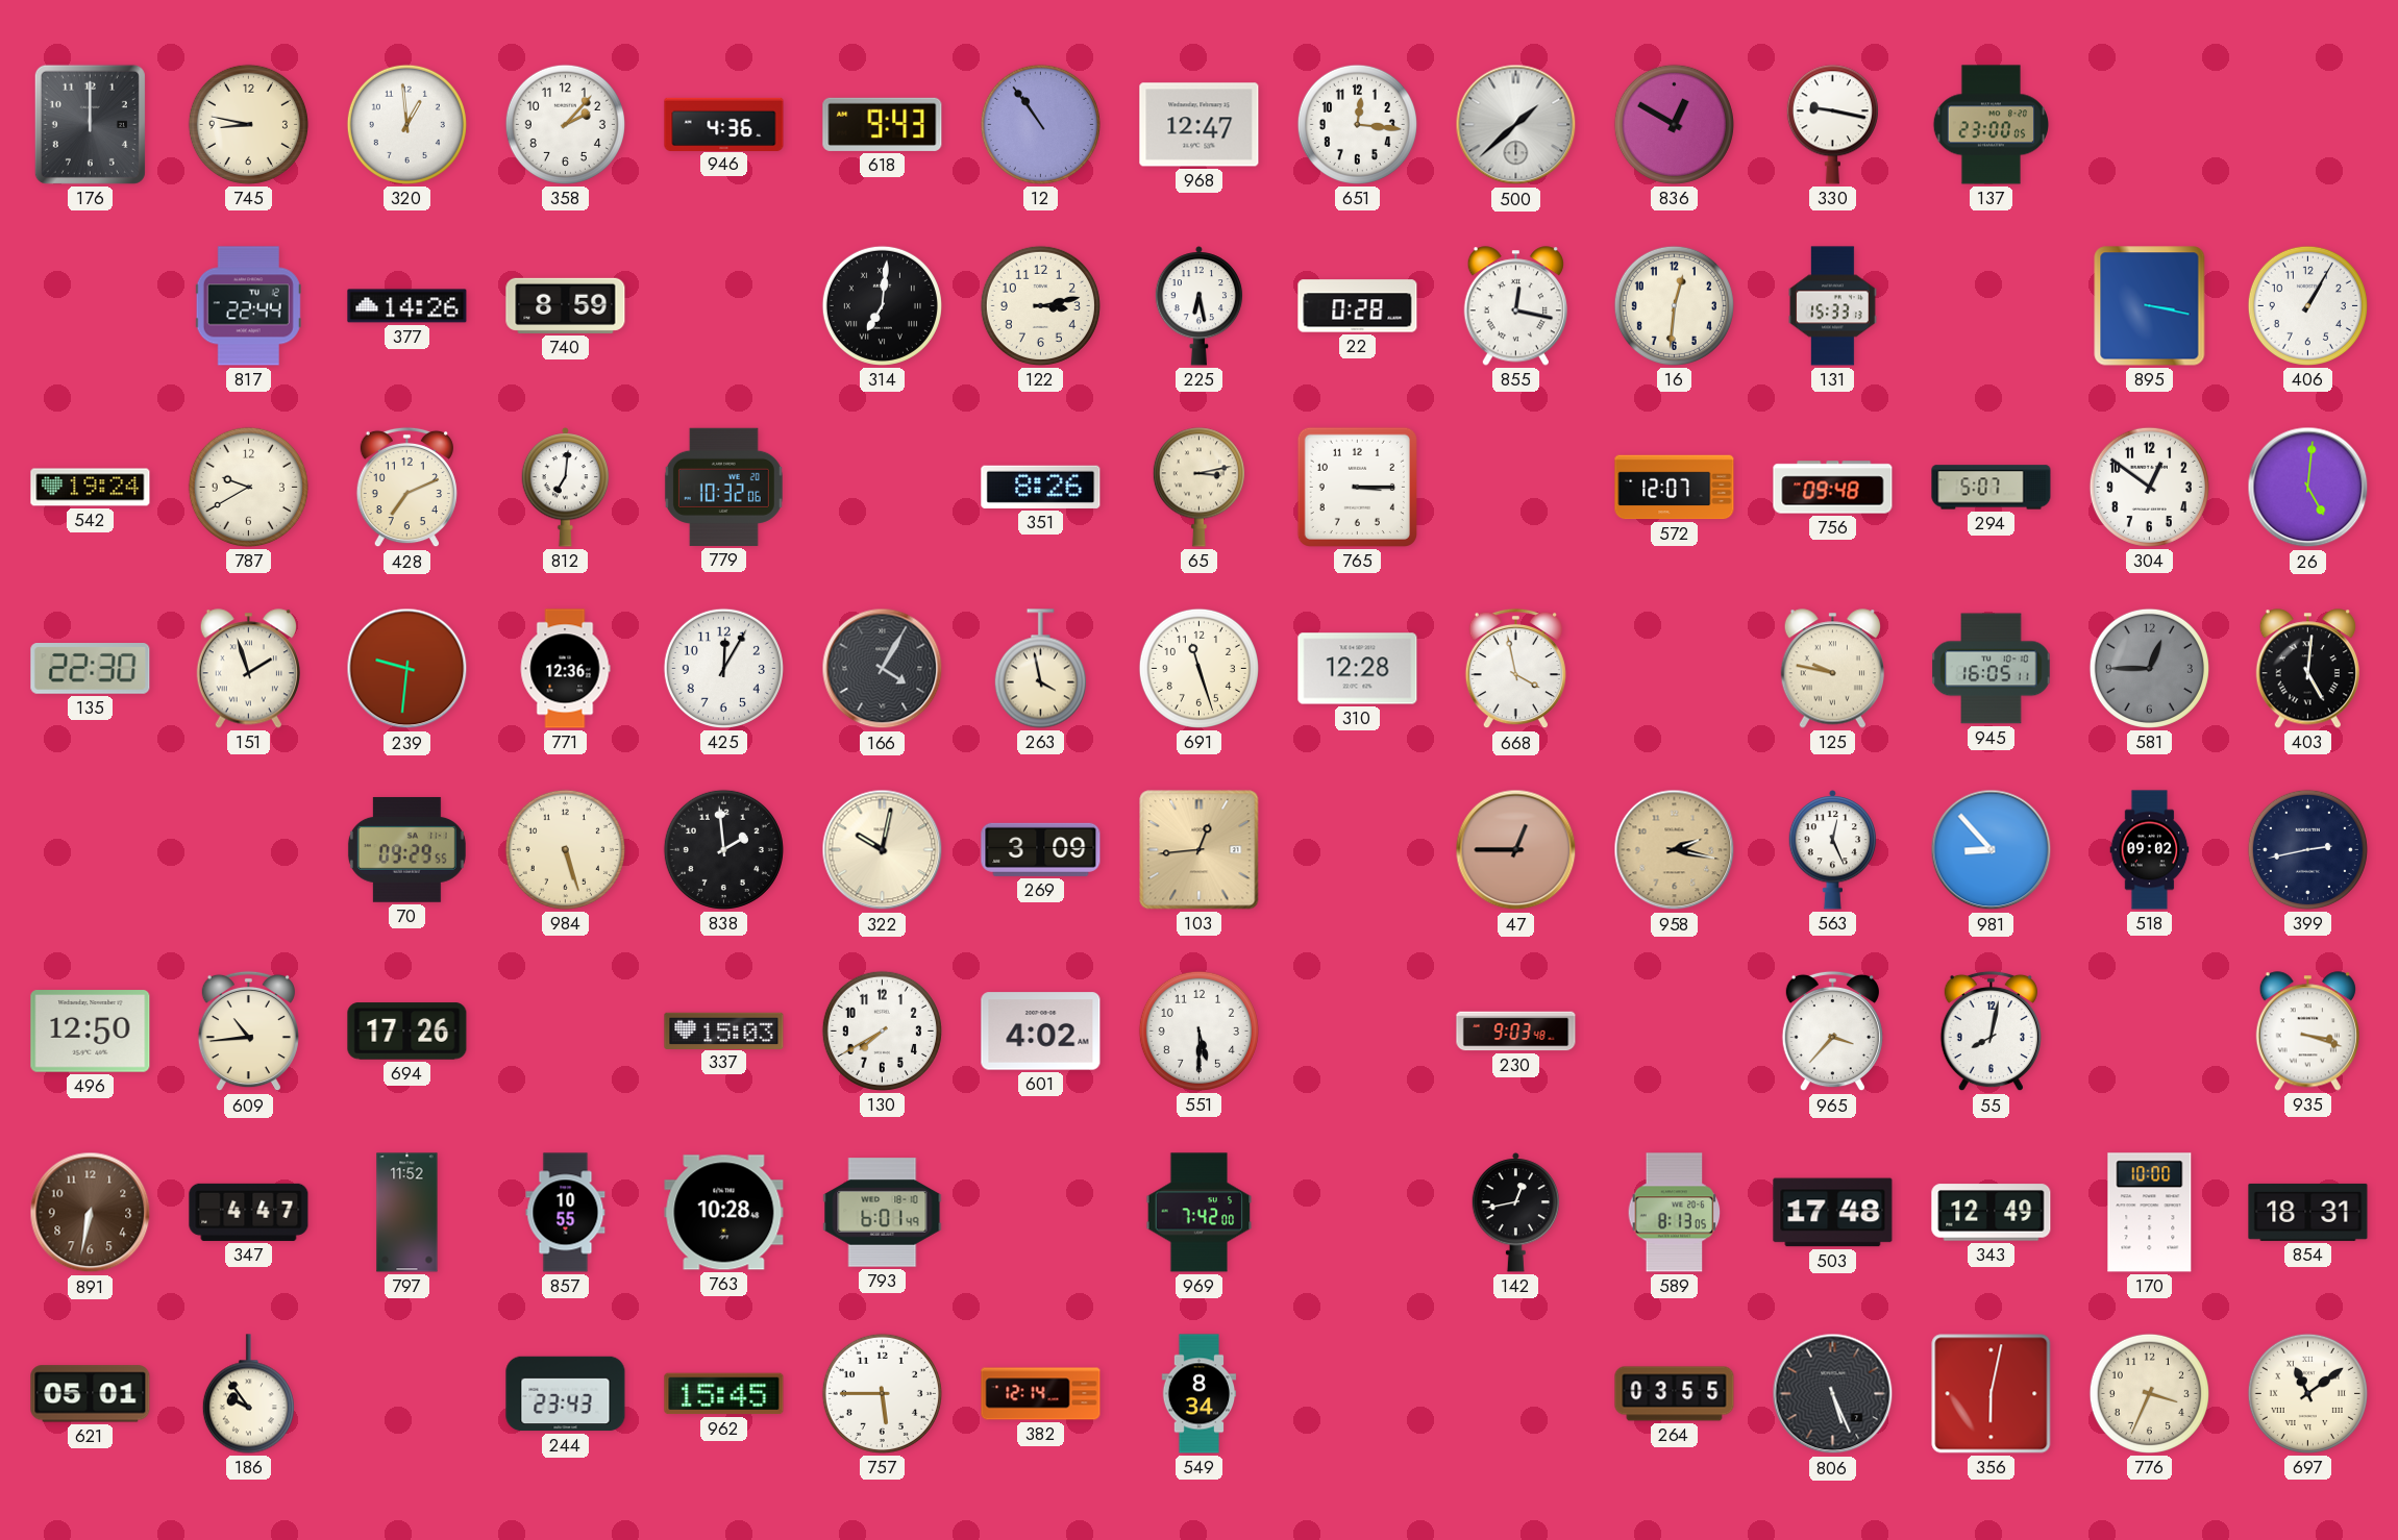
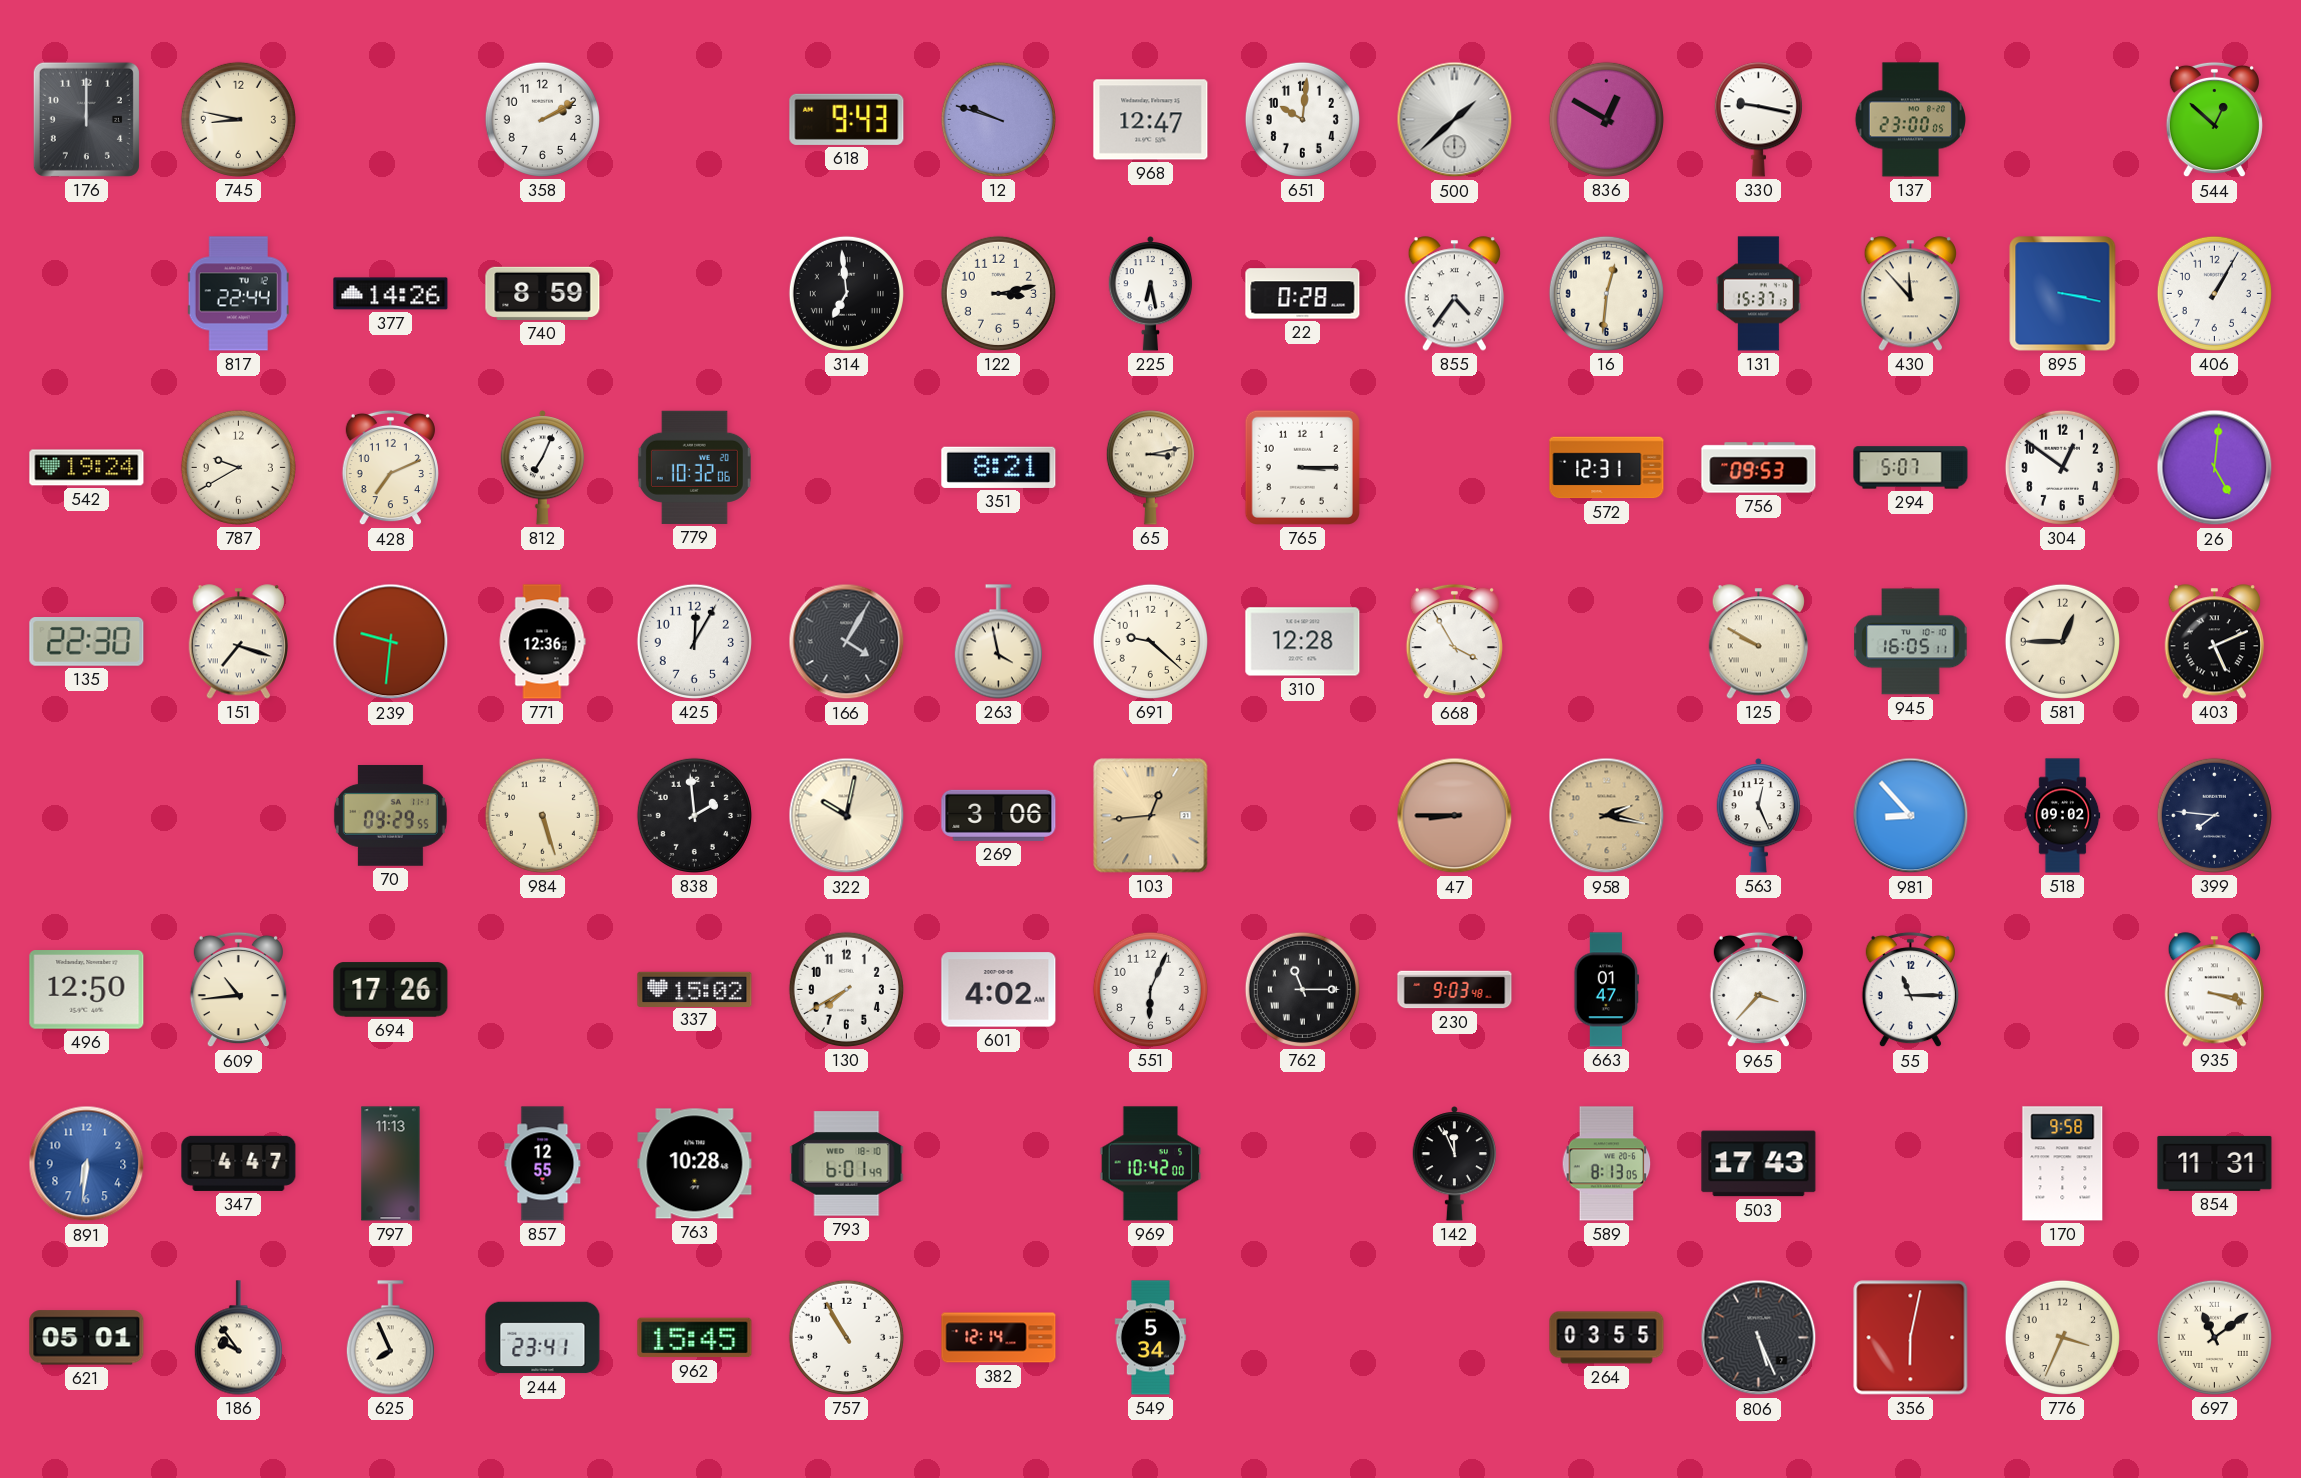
320: 12:59 -> none
358: 2:07 -> 2:10
946: 4:36 -> none
12: 10:54 -> 9:48
651: 12:16 -> 10:01
544: none -> 12:52
314: 7:01 -> 6:59
855: 12:17 -> 4:36
131: 15:33 -> 15:37
430: none -> 11:53
812: 7:01 -> 7:04
351: 8:26 -> 8:21
572: 12:07 -> 12:31
756: 09:48 -> 09:53
151: 1:57 -> 7:18
691: 11:27 -> 9:22
668: 3:58 -> 3:55
125: 9:47 -> 9:50
581 dial: grey -> cream
403: 5:01 -> 5:11
269: 3:09 -> 3:06
47: 12:45 -> 8:45
399: 2:43 -> 7:46
337: 15:03 -> 15:02
551: 5:30 -> 6:04
762: none -> 11:15
663: none -> 01:47
55: 8:02 -> 11:15
891: 6:32 -> 6:31
891 dial: brown -> blue
797: 11:52 -> 11:13
857: 10:55 -> 12:55
969: 7:42 -> 10:42
142: 12:43 -> 11:56
503: 17:48 -> 17:43
343: 12:49 -> none
170: 10:00 -> 9:58
854: 18:31 -> 11:31
625: none -> 7:56
244: 23:43 -> 23:41
757: 5:45 -> 10:55
549: 8:34 -> 5:34
